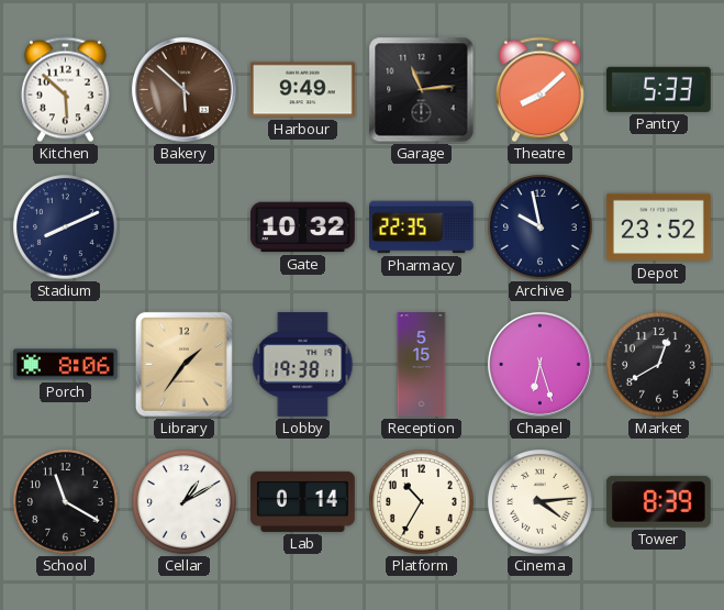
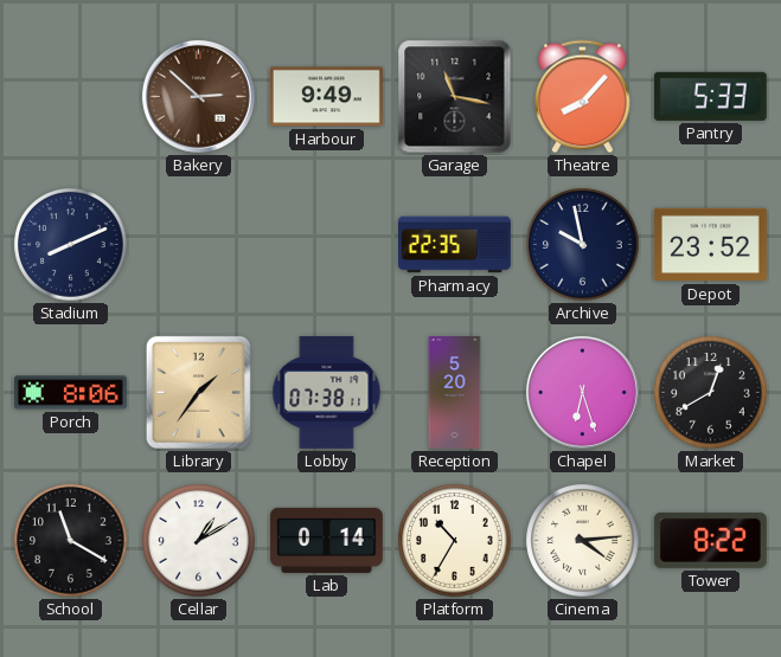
Kitchen: 5:52 -> none
Bakery: 5:52 -> 2:52
Garage: 11:14 -> 11:17
Theatre: 8:08 -> 8:07
Gate: 10:32 -> none
Lobby: 19:38 -> 07:38
Reception: 5:15 -> 5:20
Tower: 8:39 -> 8:22
